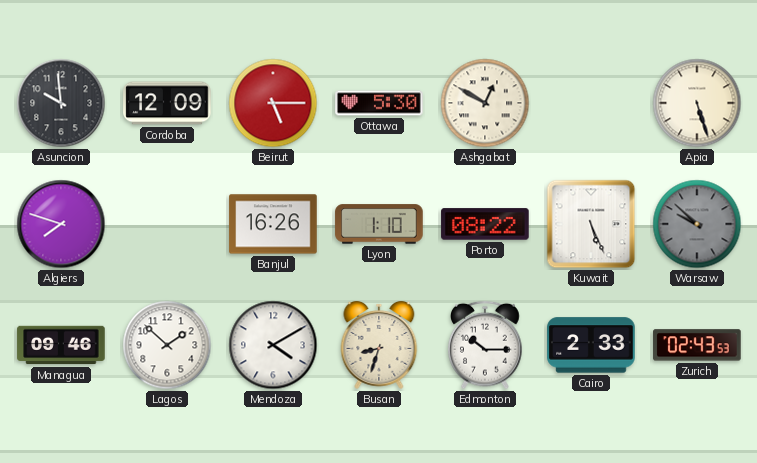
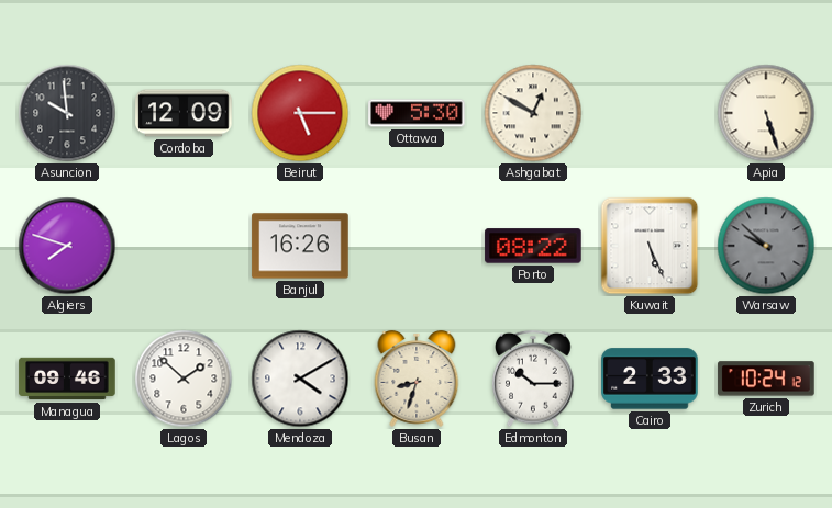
Lyon: 1:10 -> none
Zurich: 02:43 -> 10:24
